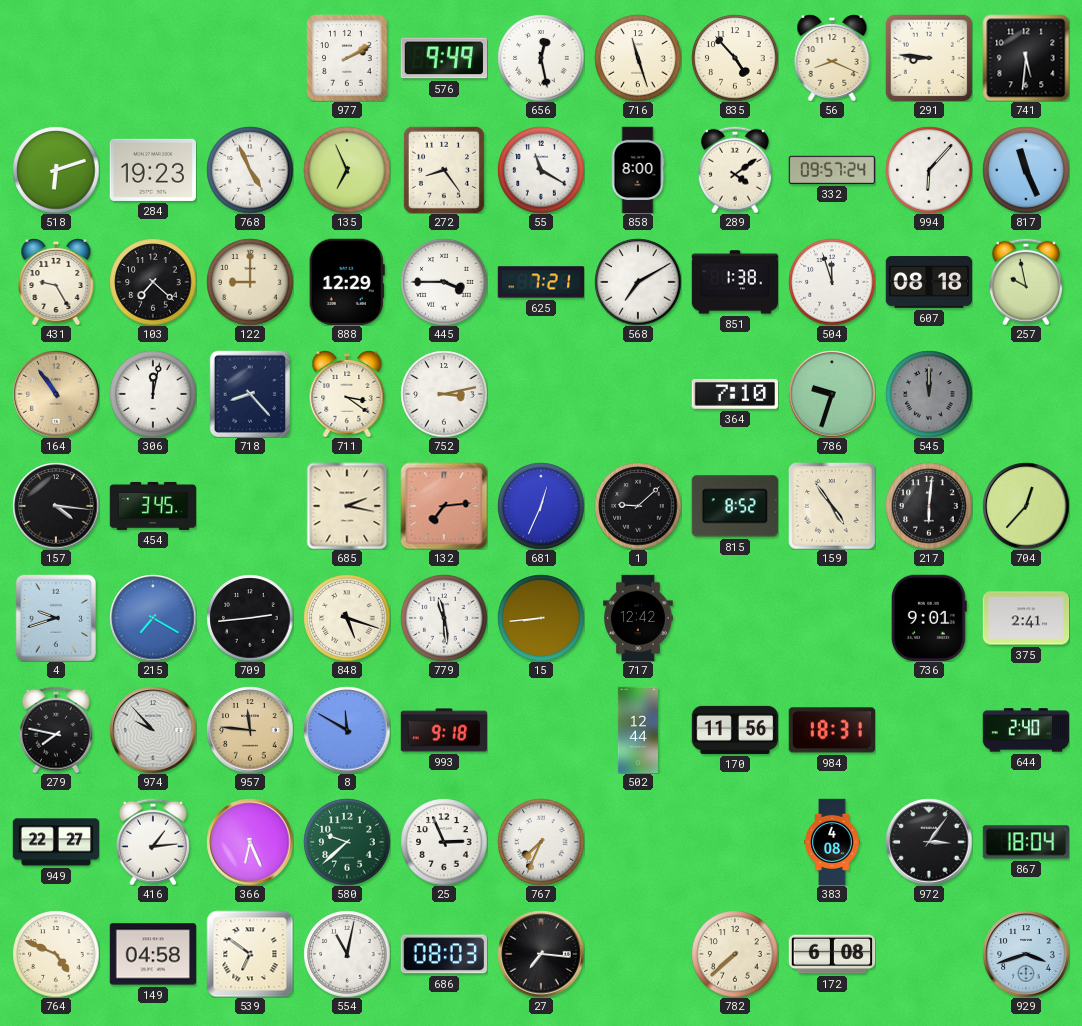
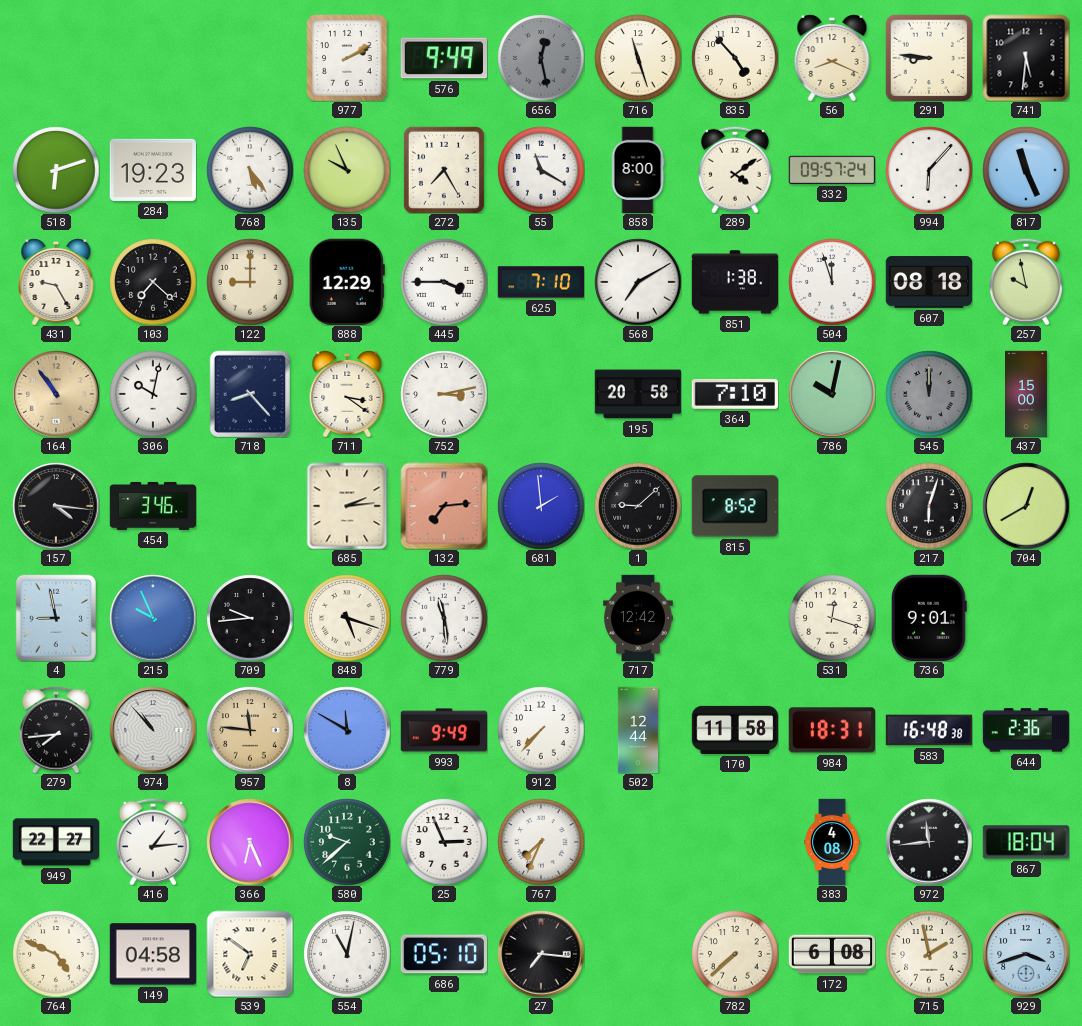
656 dial: white -> grey
768: 4:56 -> 5:24
135: 6:56 -> 9:56
272: 8:24 -> 7:25
625: 7:21 -> 7:10
306: 12:02 -> 10:02
195: none -> 20:58
786: 9:33 -> 10:02
437: none -> 15:00
454: 3:45 -> 3:46
685: 2:17 -> 2:14
681: 12:34 -> 1:59
159: 4:54 -> none
217: 6:01 -> 6:03
704: 12:37 -> 12:40
4: 9:42 -> 8:58
215: 7:20 -> 9:56
709: 2:44 -> 9:44
15: 8:44 -> none
531: none -> 12:18
375: 2:41 -> none
279: 7:47 -> 7:44
974: 9:53 -> 10:53
993: 9:18 -> 9:49
912: none -> 7:37
170: 11:56 -> 11:58
583: none -> 16:48
644: 2:40 -> 2:36
972: 3:06 -> 11:44
686: 08:03 -> 05:10
715: none -> 1:58
